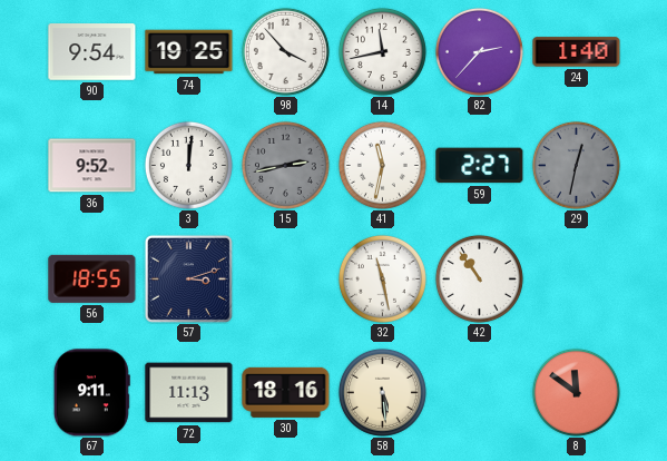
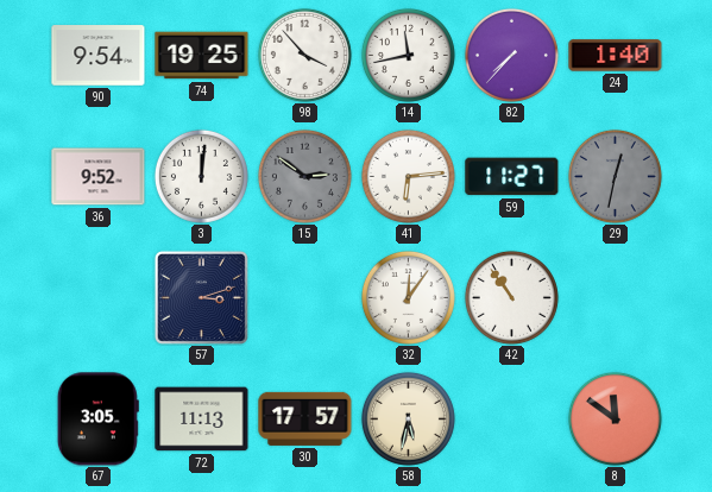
82: 2:37 -> 7:37
15: 2:43 -> 2:51
41: 11:32 -> 6:14
59: 2:27 -> 11:27
56: 18:55 -> none
32: 11:28 -> 12:06
67: 9:11 -> 3:05
30: 18:16 -> 17:57
58: 5:29 -> 5:32
